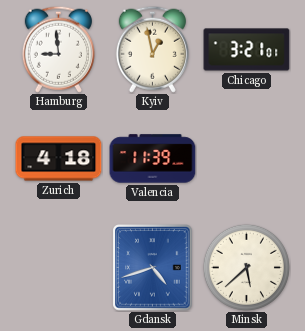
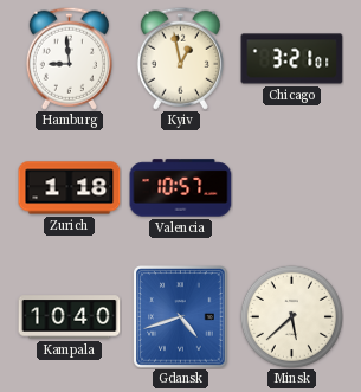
Zurich: 4:18 -> 1:18
Valencia: 11:39 -> 10:57
Kampala: none -> 10:40
